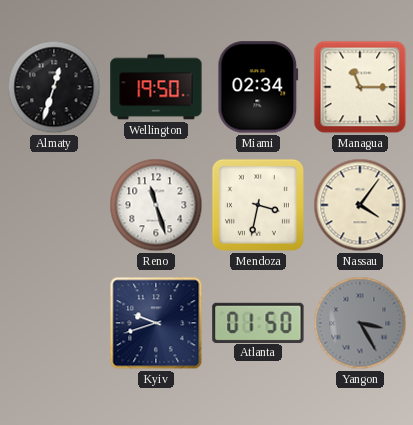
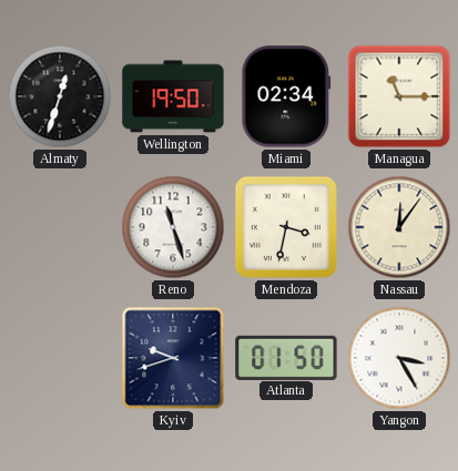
Nassau: 4:06 -> 12:06
Yangon dial: grey -> white
